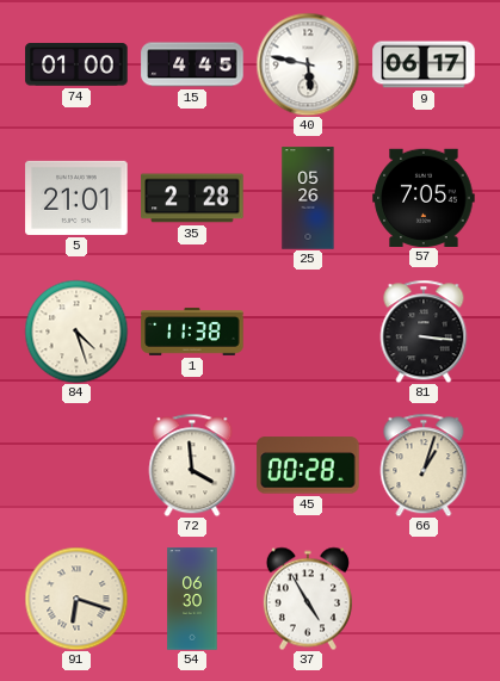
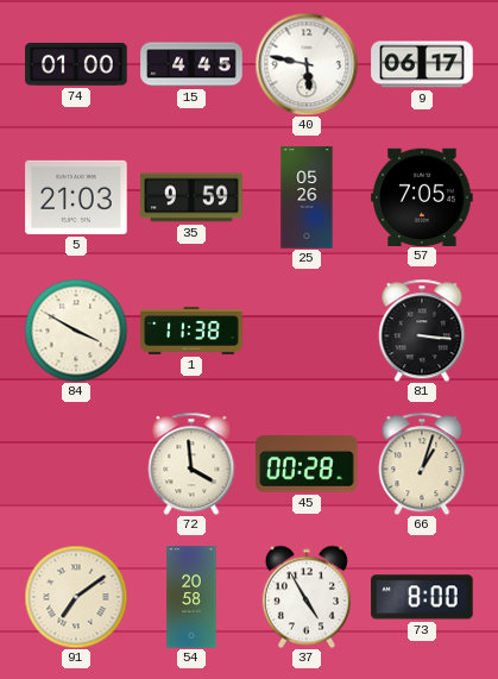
5: 21:01 -> 21:03
35: 2:28 -> 9:59
84: 4:27 -> 3:50
91: 6:18 -> 7:09
54: 06:30 -> 20:58
73: none -> 8:00
